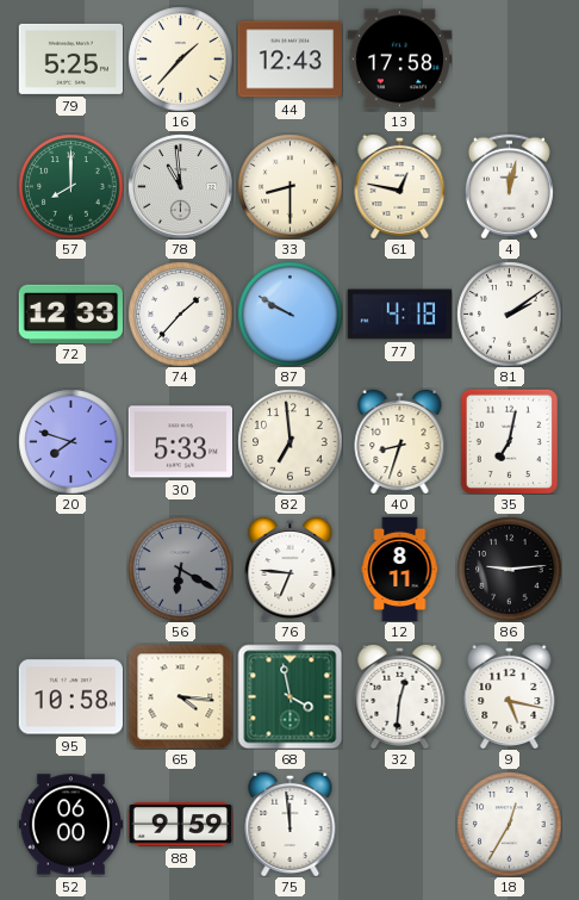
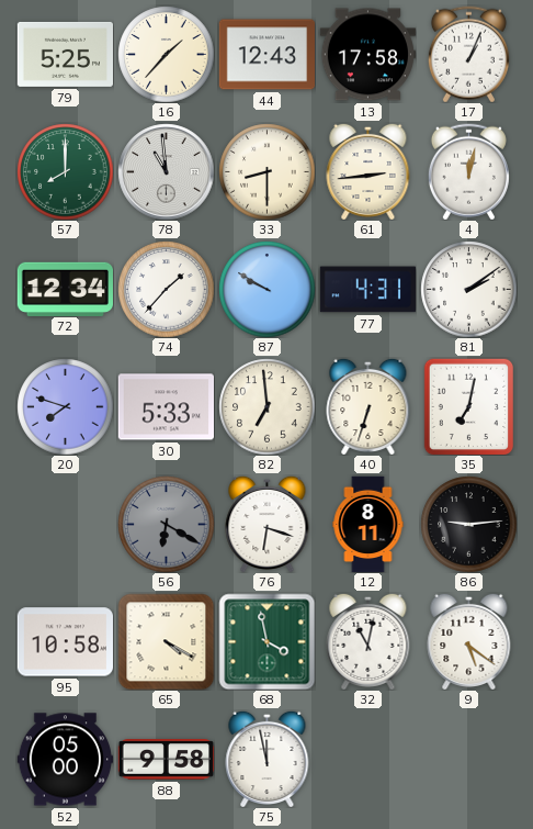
17: none -> 1:04
61: 12:47 -> 2:44
72: 12:33 -> 12:34
77: 4:18 -> 4:31
40: 8:33 -> 6:33
76: 6:46 -> 6:18
65: 4:16 -> 4:20
32: 12:31 -> 11:02
9: 5:17 -> 5:21
52: 06:00 -> 05:00
88: 9:59 -> 9:58
75: 11:59 -> 11:58
18: 12:35 -> none
